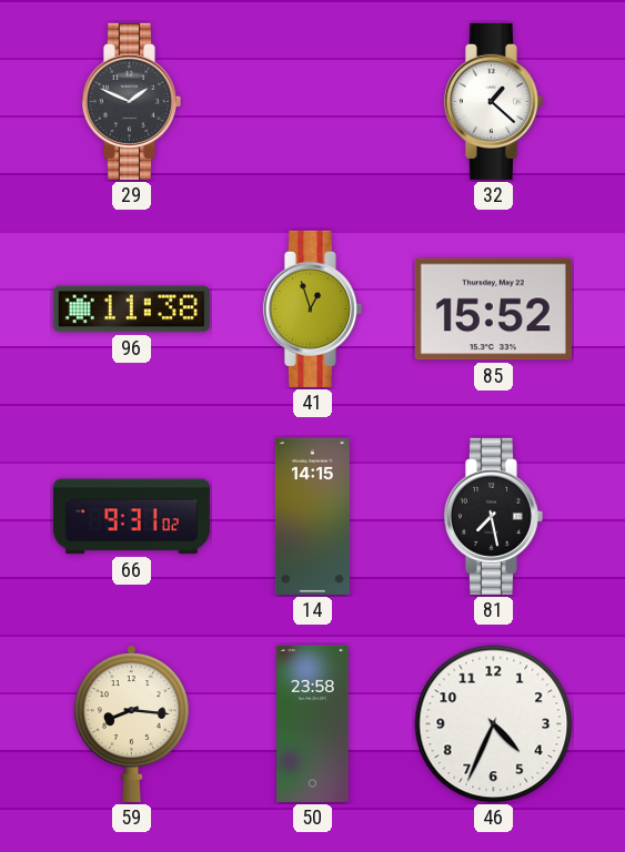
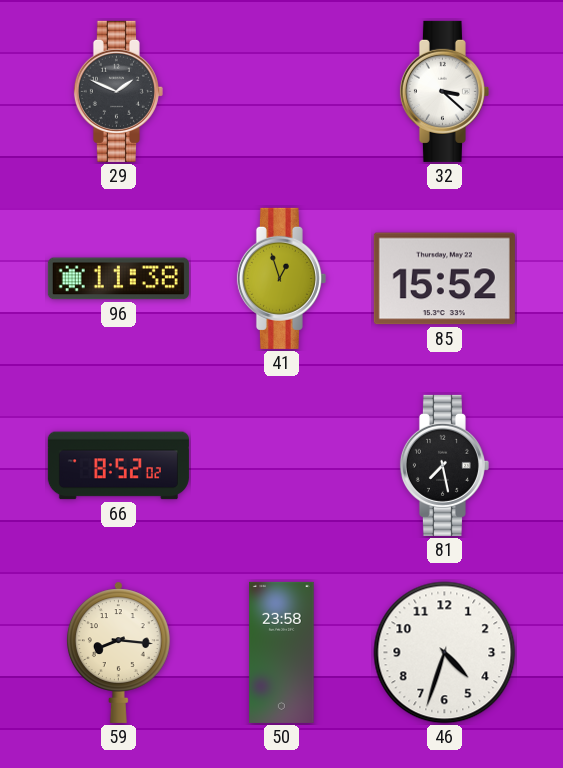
32: 1:22 -> 3:22
66: 9:31 -> 8:52
14: 14:15 -> none
46: 4:34 -> 4:33
